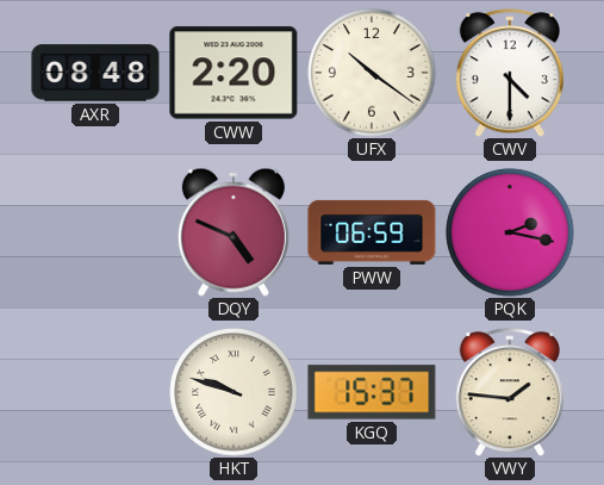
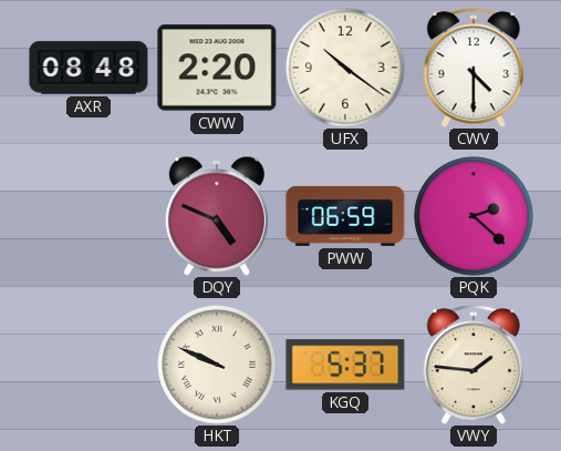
PQK: 2:17 -> 2:22
HKT: 9:48 -> 9:49
KGQ: 15:37 -> 5:37
